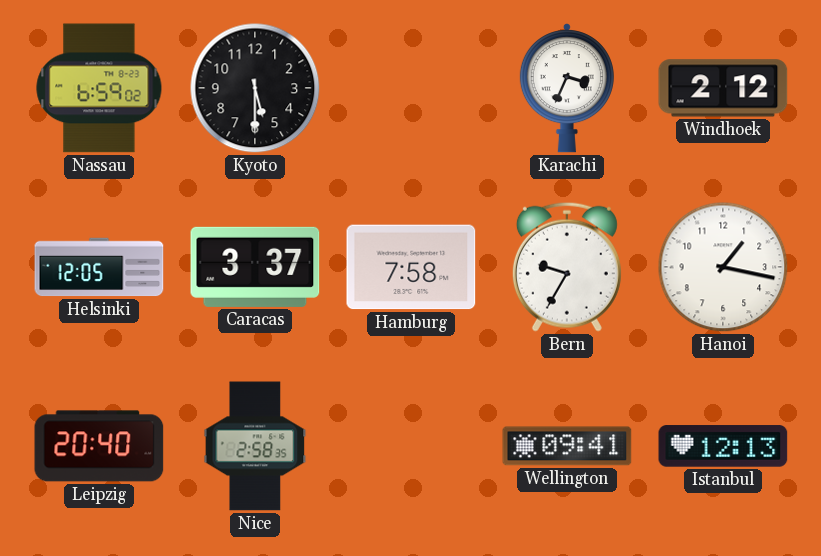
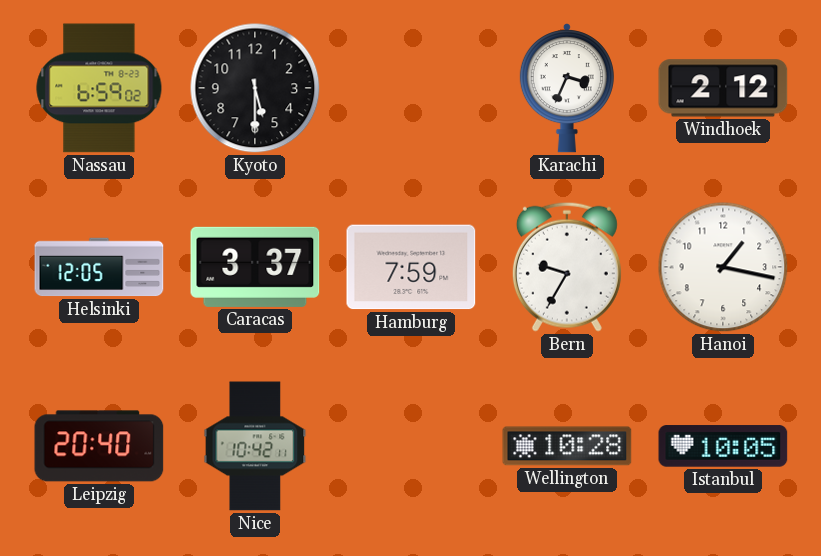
Hamburg: 7:58 -> 7:59
Nice: 2:58 -> 10:42
Wellington: 09:41 -> 10:28
Istanbul: 12:13 -> 10:05
